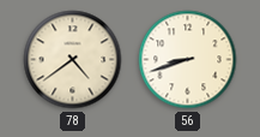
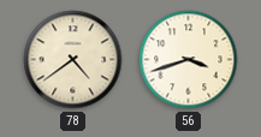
56: 8:42 -> 3:42
